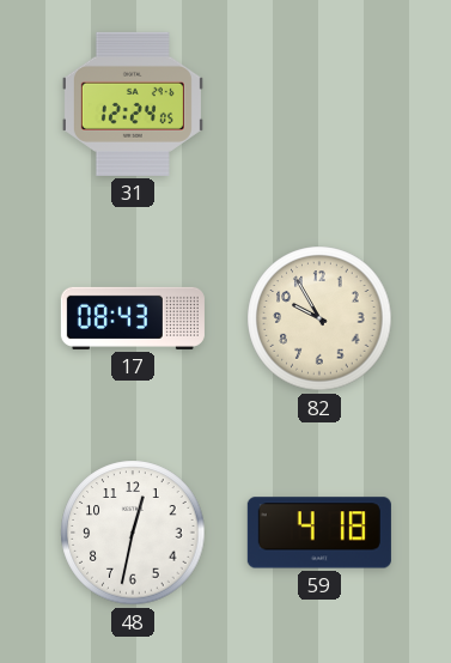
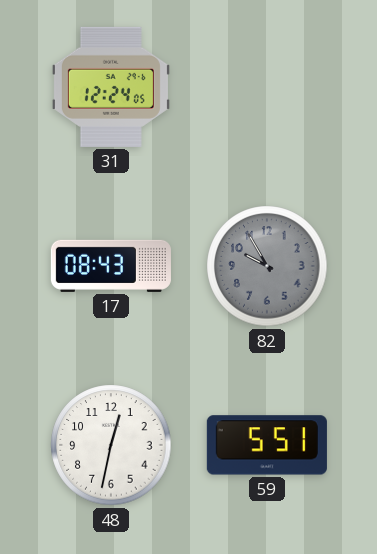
82 dial: cream -> grey
59: 4:18 -> 5:51
